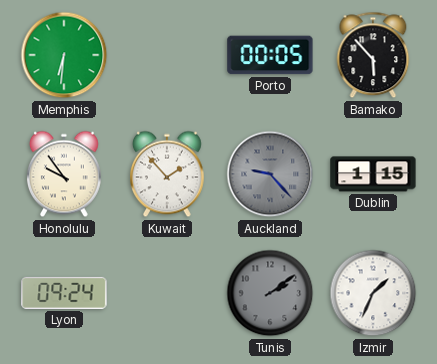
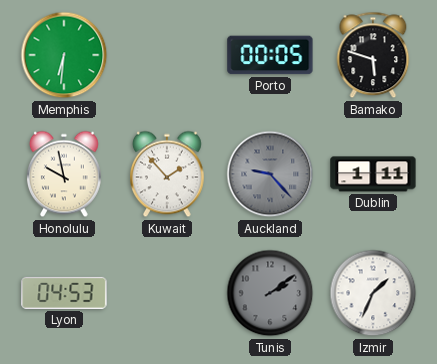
Bamako: 5:53 -> 5:48
Honolulu: 9:54 -> 9:58
Dublin: 1:15 -> 1:11
Lyon: 09:24 -> 04:53
